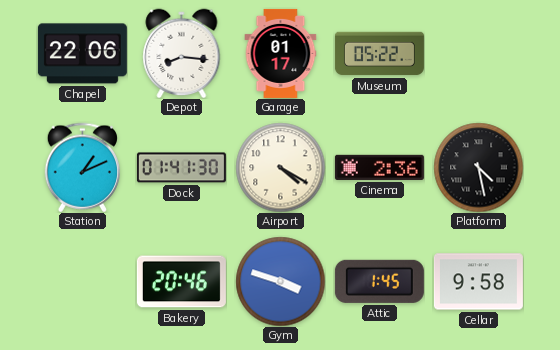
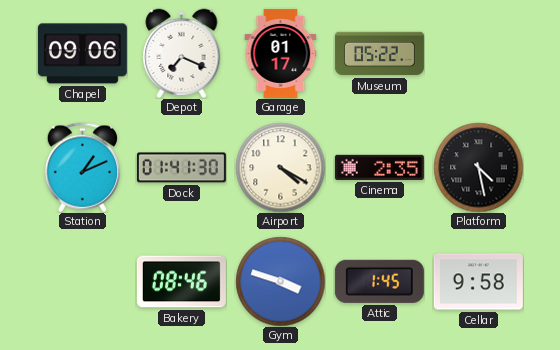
Chapel: 22:06 -> 09:06
Depot: 8:16 -> 7:19
Cinema: 2:36 -> 2:35
Bakery: 20:46 -> 08:46
